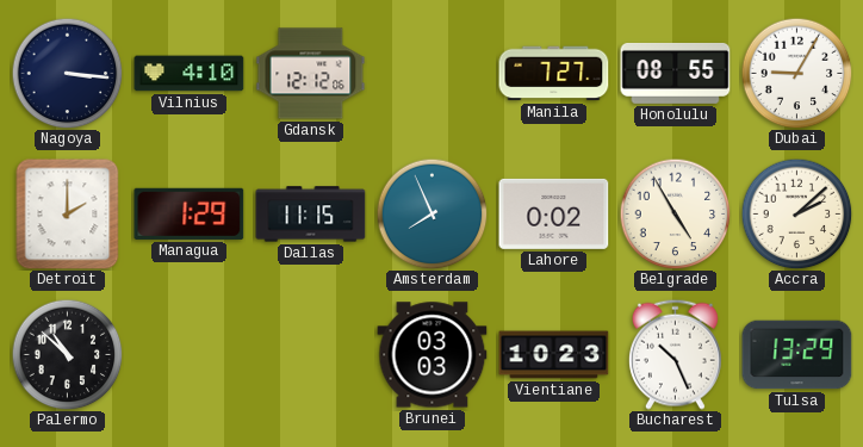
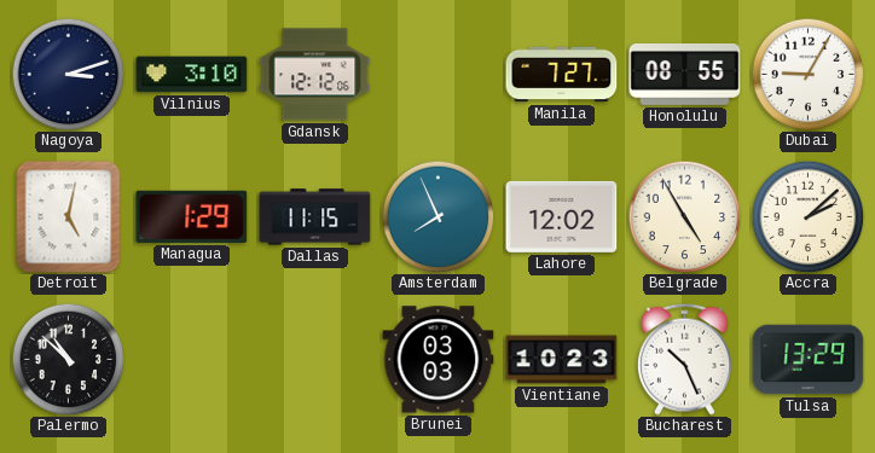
Nagoya: 3:16 -> 3:12
Vilnius: 4:10 -> 3:10
Detroit: 2:00 -> 5:02
Lahore: 0:02 -> 12:02
